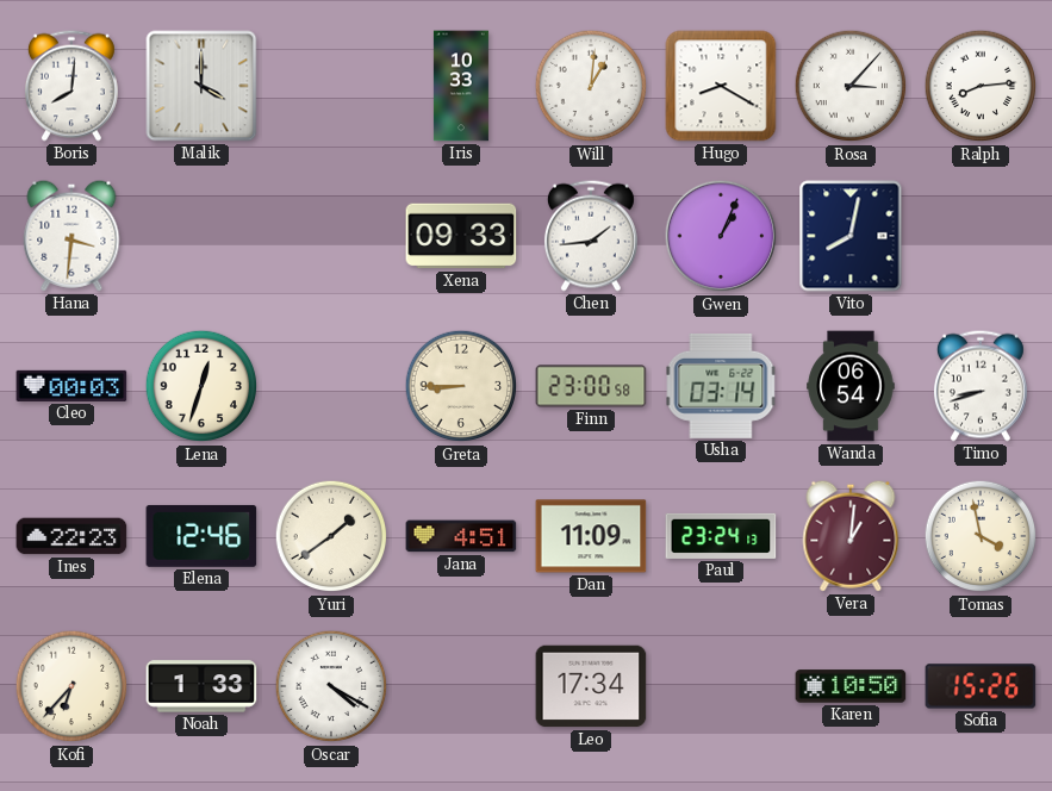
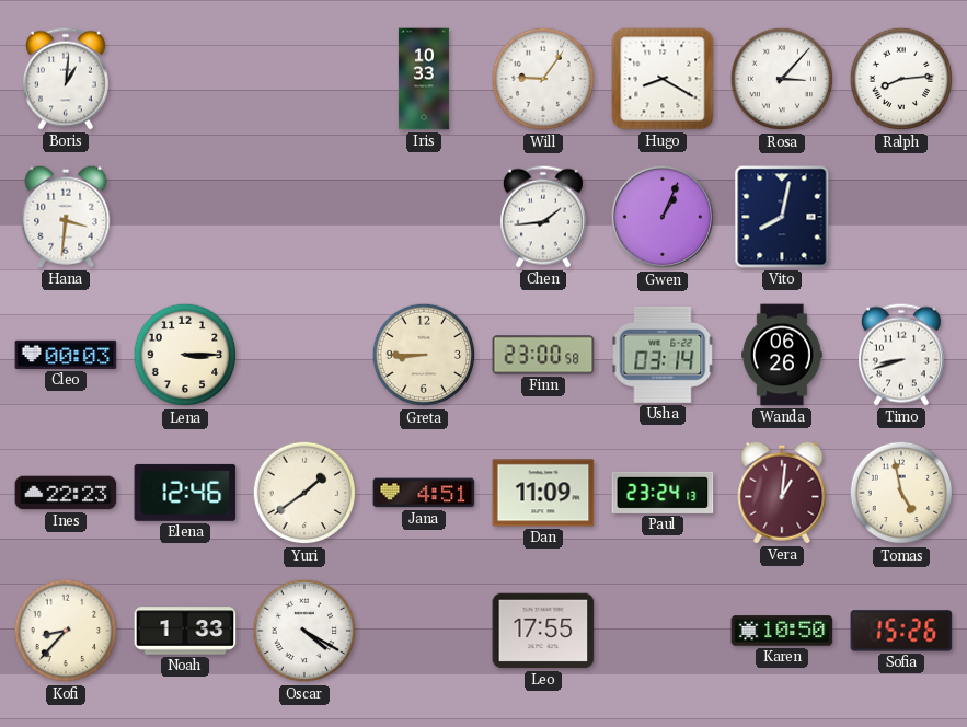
Boris: 8:01 -> 1:01
Malik: 4:00 -> none
Will: 1:01 -> 9:06
Xena: 09:33 -> none
Lena: 12:33 -> 3:15
Wanda: 06:54 -> 06:26
Tomas: 3:58 -> 4:58
Kofi: 6:37 -> 8:37
Leo: 17:34 -> 17:55
